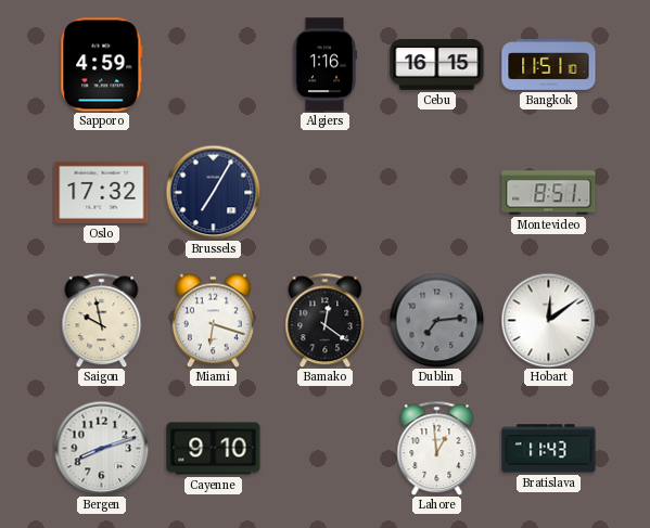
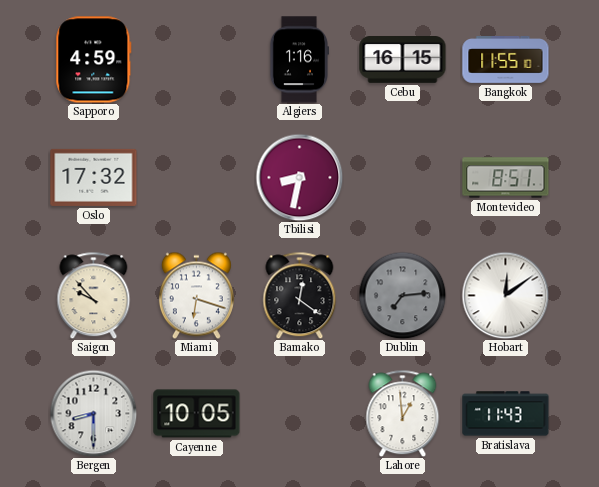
Bangkok: 11:51 -> 11:55
Brussels: 7:05 -> none
Tbilisi: none -> 8:32
Saigon: 9:58 -> 9:53
Bergen: 8:12 -> 8:30
Cayenne: 9:10 -> 10:05
